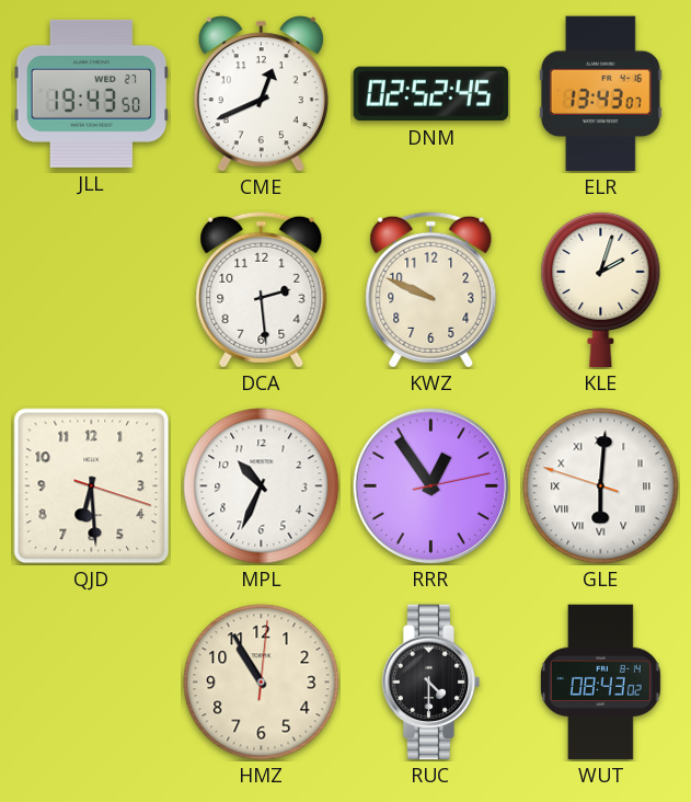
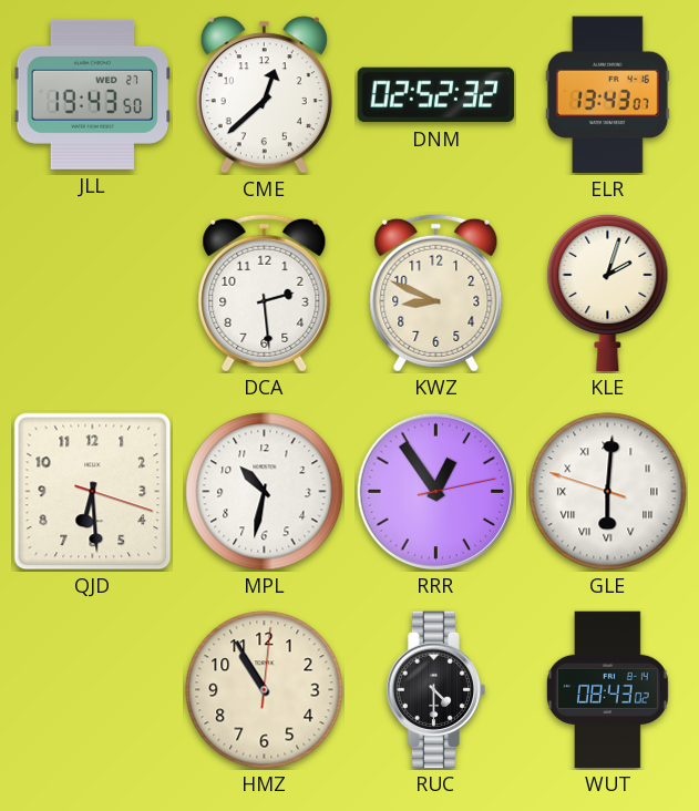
CME: 12:41 -> 12:38
DNM: 02:52:45 -> 02:52:32
KWZ: 9:49 -> 8:49
MPL: 10:34 -> 10:32
